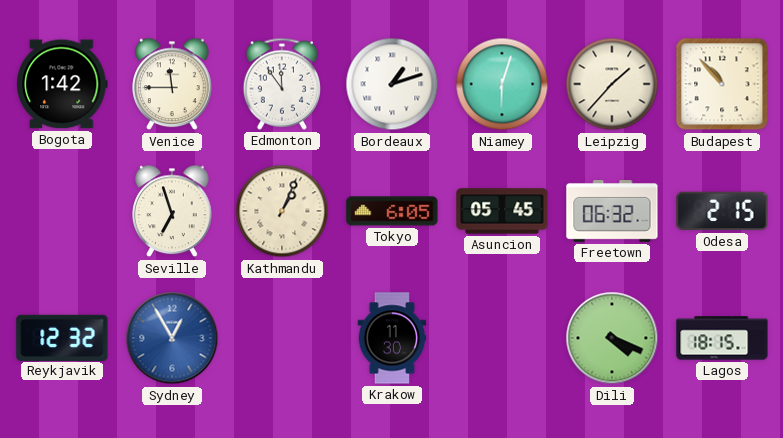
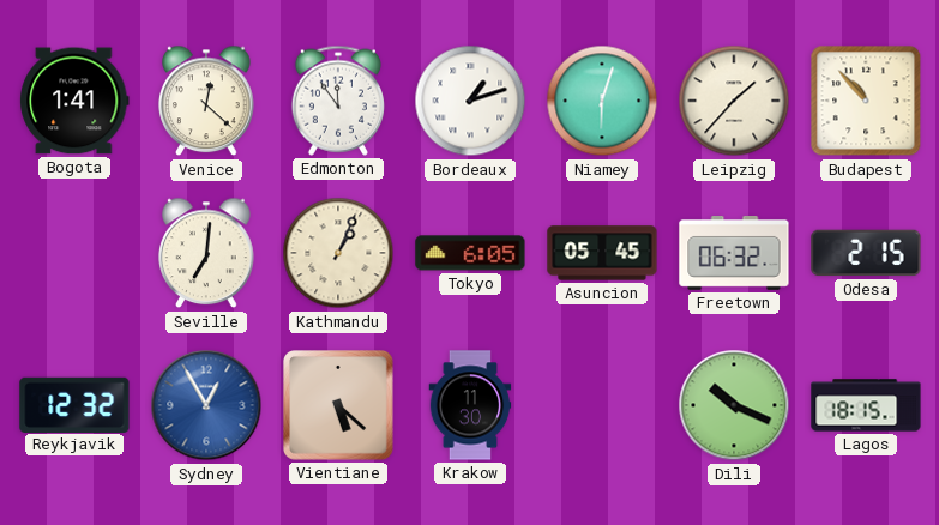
Bogota: 1:42 -> 1:41
Venice: 11:45 -> 12:22
Seville: 6:57 -> 7:01
Vientiane: none -> 5:22
Dili: 4:19 -> 10:19
